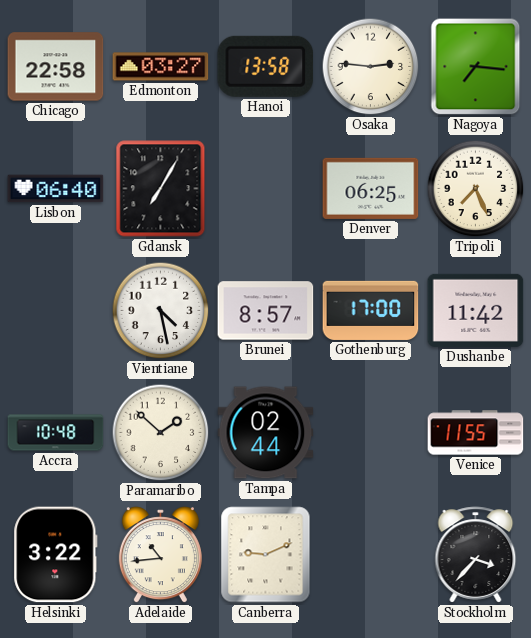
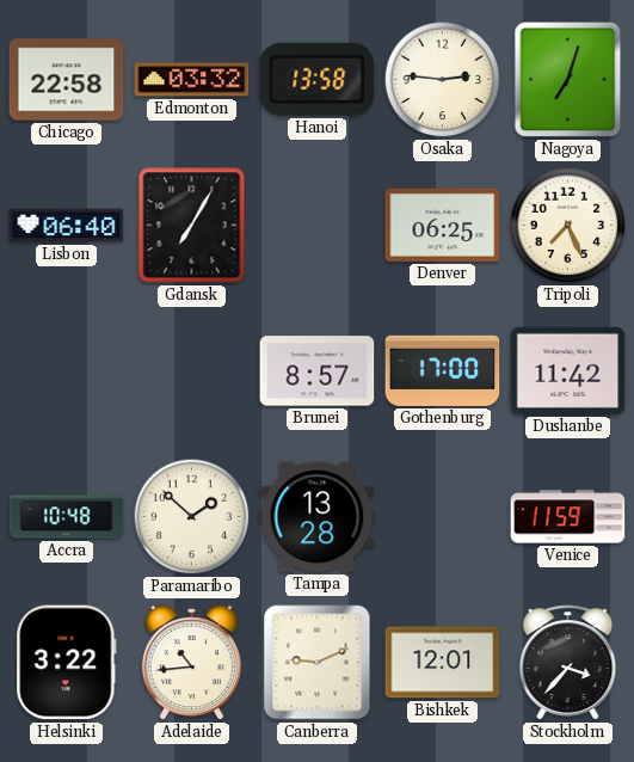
Edmonton: 03:27 -> 03:32
Nagoya: 7:16 -> 7:03
Vientiane: 4:28 -> none
Tampa: 02:44 -> 13:28
Venice: 11:55 -> 11:59
Bishkek: none -> 12:01
